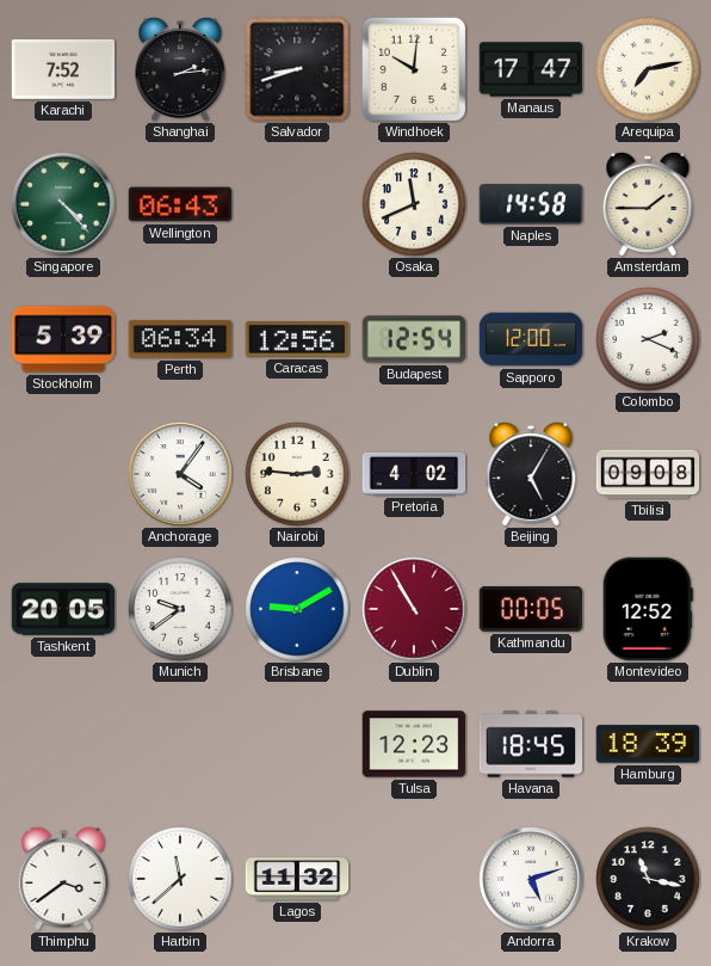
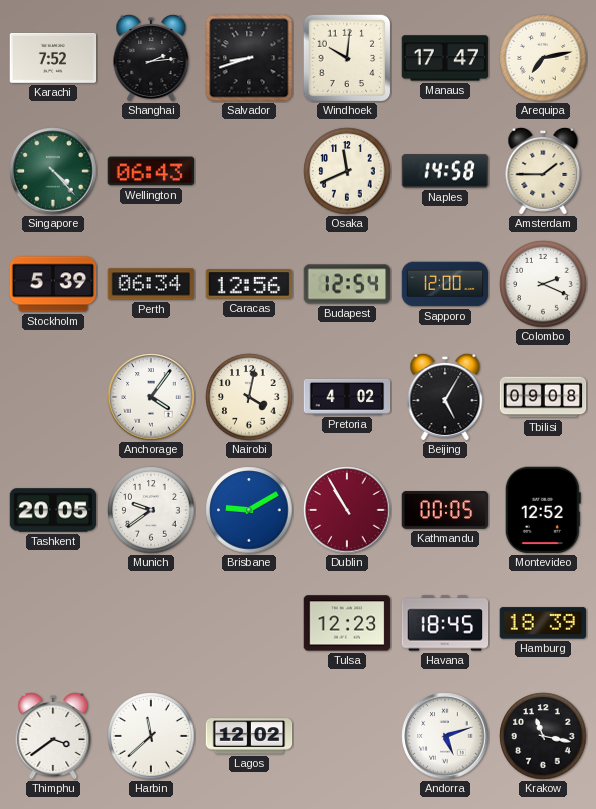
Nairobi: 2:46 -> 4:02
Lagos: 11:32 -> 12:02
